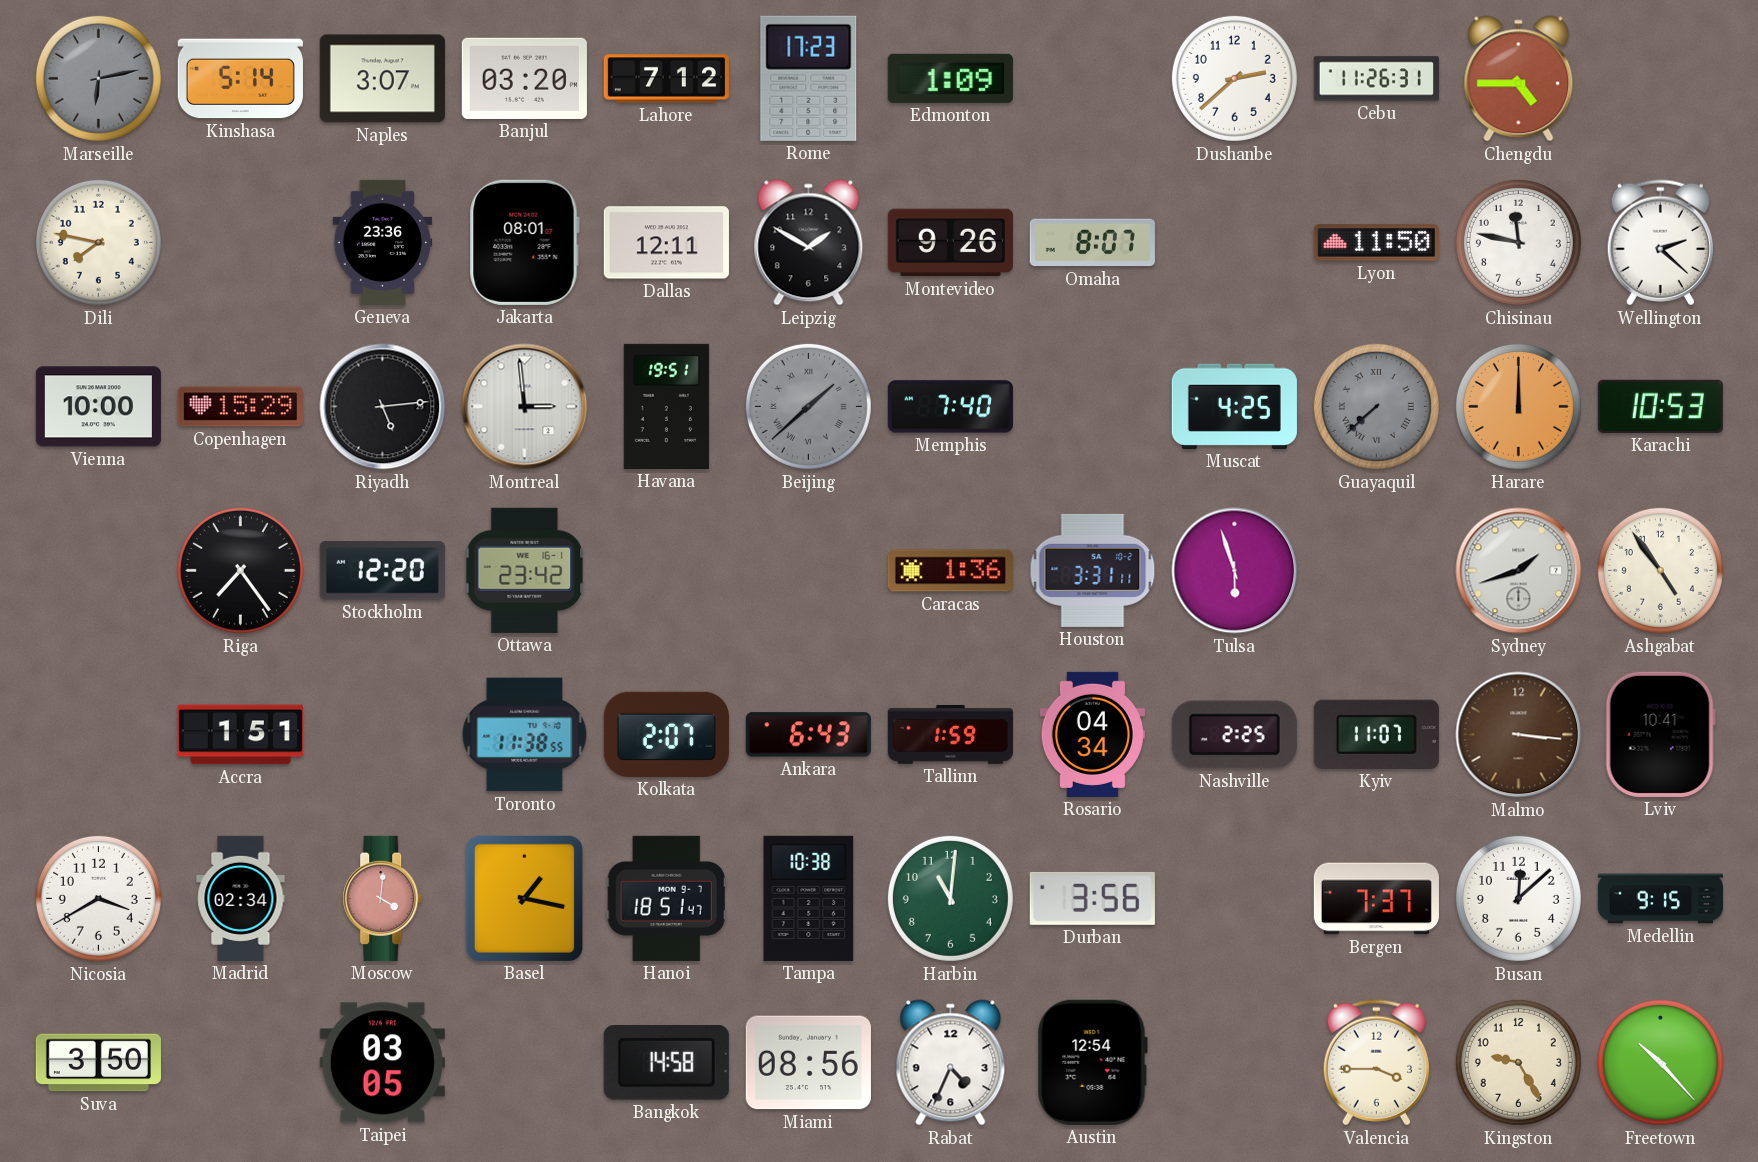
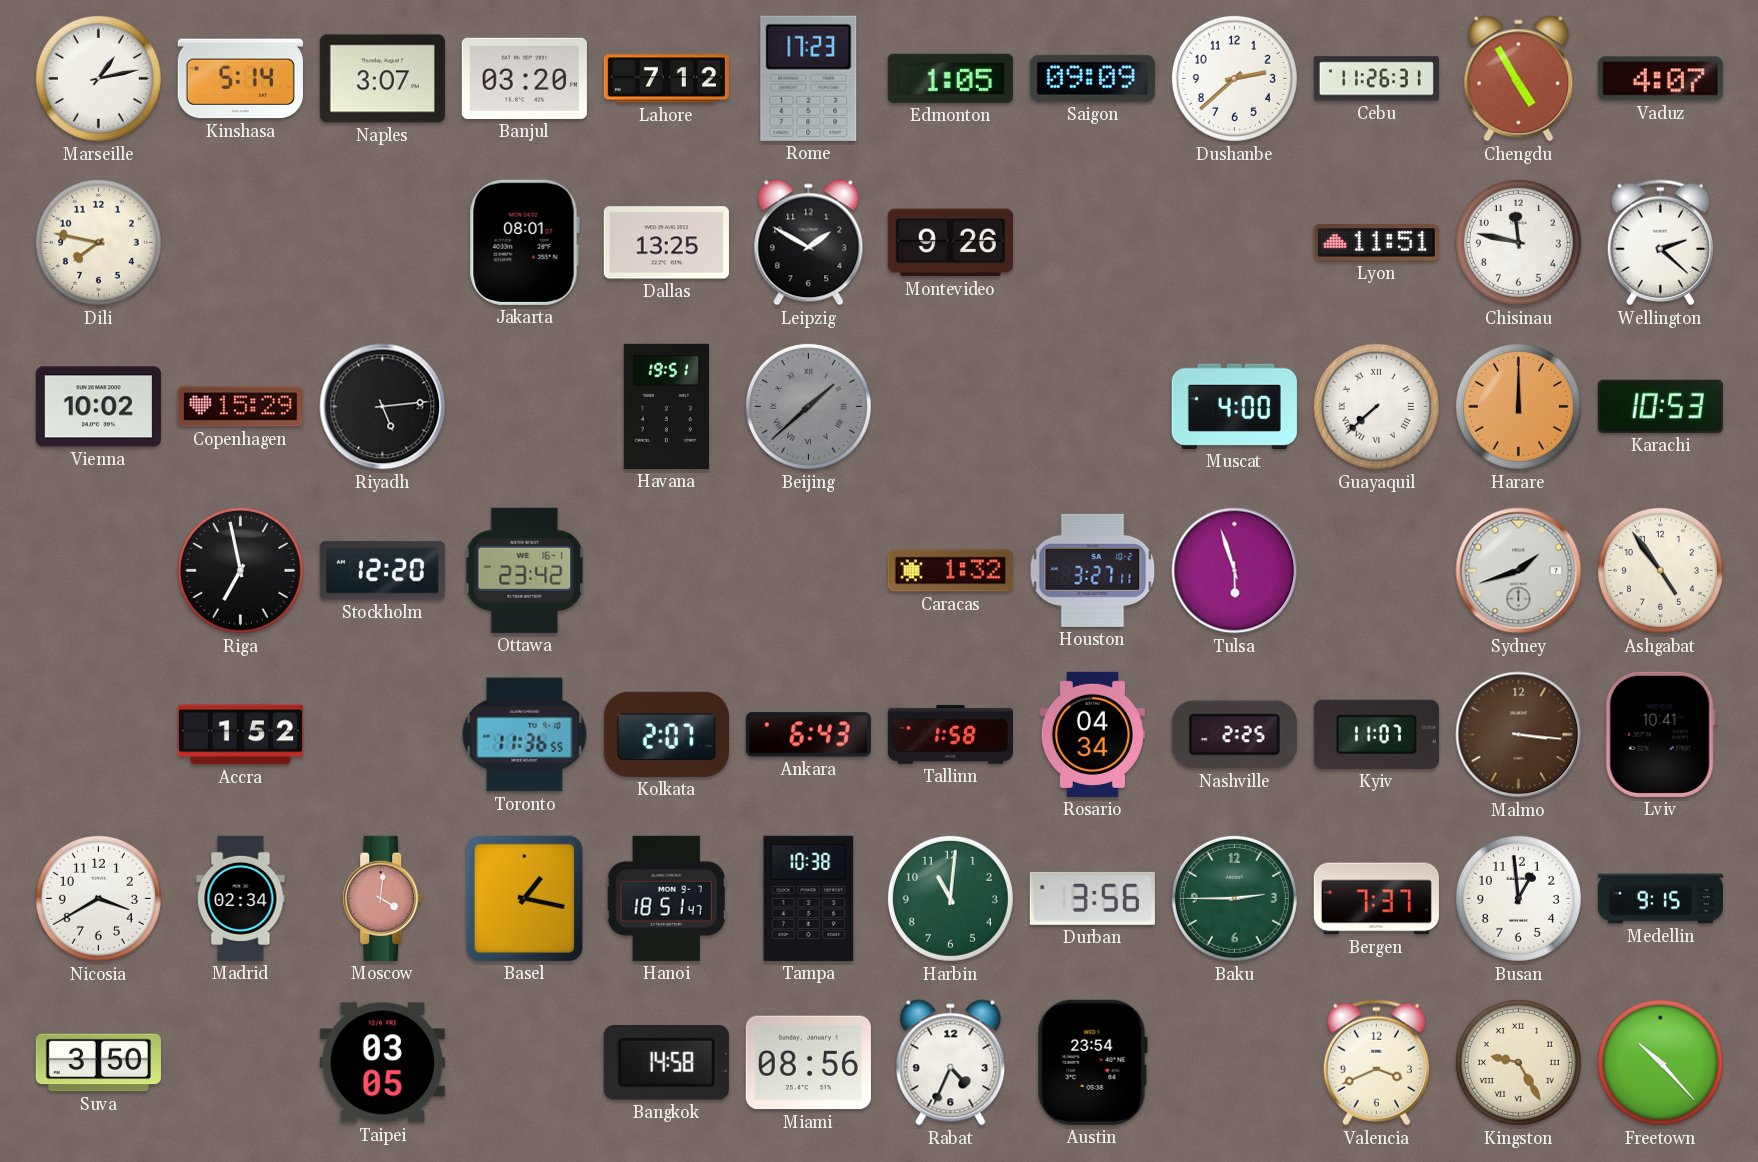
Marseille: 6:13 -> 1:13
Marseille dial: grey -> white
Edmonton: 1:09 -> 1:05
Saigon: none -> 09:09
Chengdu: 4:45 -> 4:55
Vaduz: none -> 4:07
Geneva: 23:36 -> none
Dallas: 12:11 -> 13:25
Omaha: 8:07 -> none
Lyon: 11:50 -> 11:51
Vienna: 10:00 -> 10:02
Montreal: 2:59 -> none
Memphis: 7:40 -> none
Muscat: 4:25 -> 4:00
Guayaquil dial: grey -> white
Riga: 7:24 -> 6:58
Caracas: 1:36 -> 1:32
Houston: 3:31 -> 3:27
Accra: 1:51 -> 1:52
Toronto: 11:38 -> 11:36
Tallinn: 1:59 -> 1:58
Baku: none -> 2:45
Busan: 12:08 -> 12:59
Austin: 12:54 -> 23:54
Valencia: 3:45 -> 3:41
Kingston numerals: Arabic -> Roman
